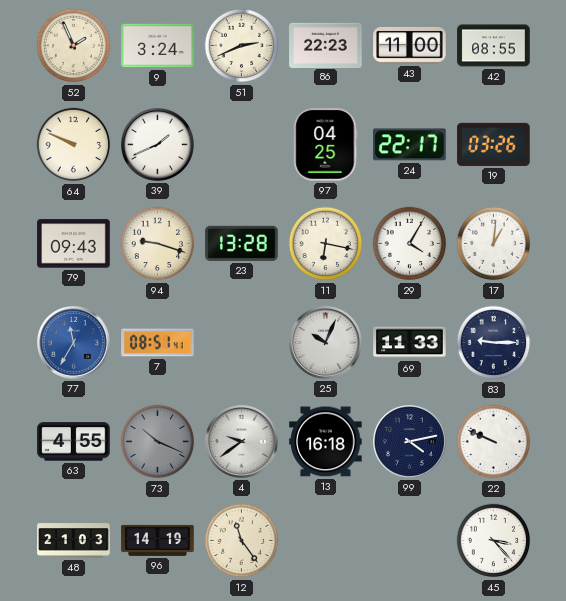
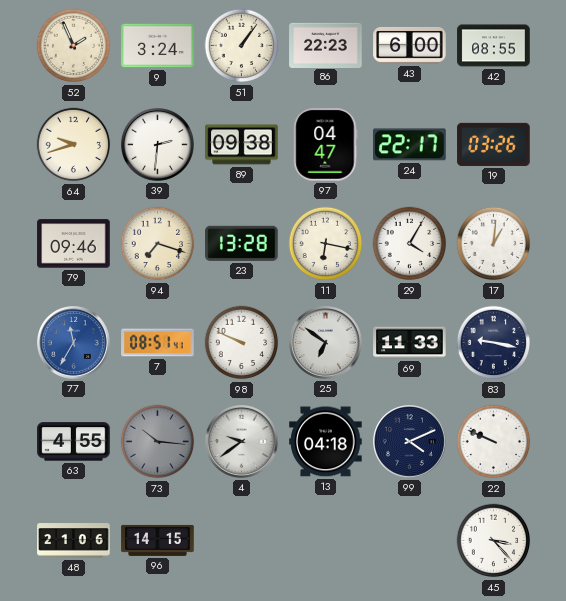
51: 2:41 -> 1:06
43: 11:00 -> 6:00
64: 9:49 -> 9:42
39: 1:41 -> 2:31
89: none -> 09:38
97: 04:25 -> 04:47
79: 09:43 -> 09:46
94: 9:18 -> 7:18
98: none -> 9:49
25: 10:04 -> 6:51
83: 9:15 -> 9:17
73: 10:19 -> 10:16
13: 16:18 -> 04:18
99: 4:13 -> 4:11
48: 21:03 -> 21:06
96: 14:19 -> 14:15
12: 11:24 -> none
